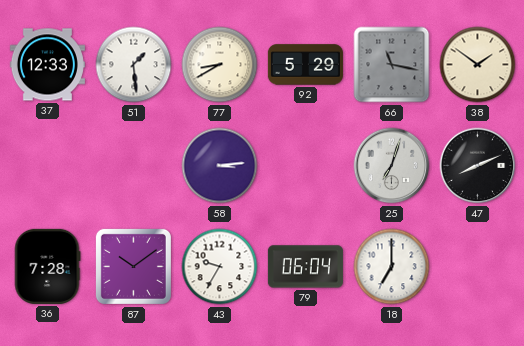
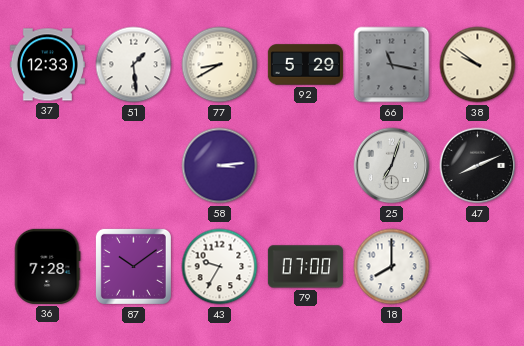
38: 1:51 -> 9:51
79: 06:04 -> 07:00
18: 7:00 -> 8:00
